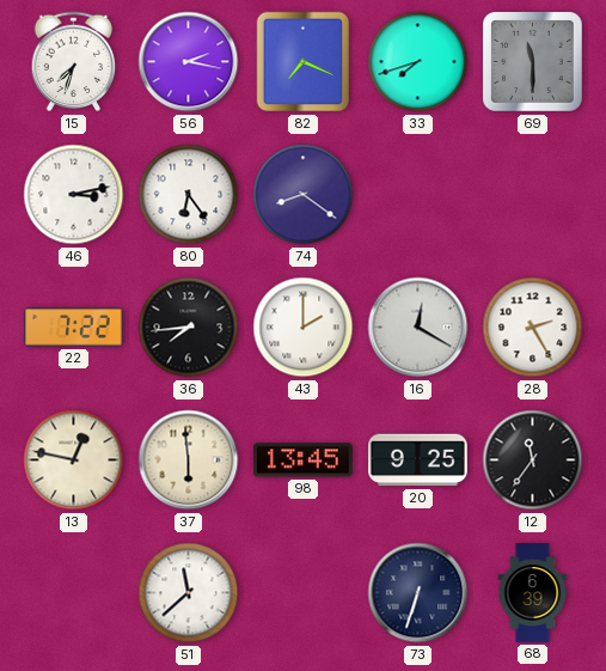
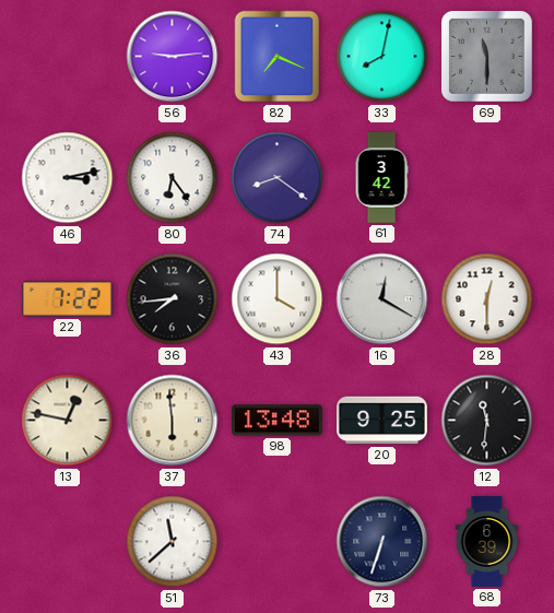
15: 7:33 -> none
56: 2:17 -> 9:14
33: 7:42 -> 8:02
61: none -> 3:42
43: 2:00 -> 4:00
28: 2:25 -> 12:30
98: 13:45 -> 13:48
12: 11:36 -> 11:31
